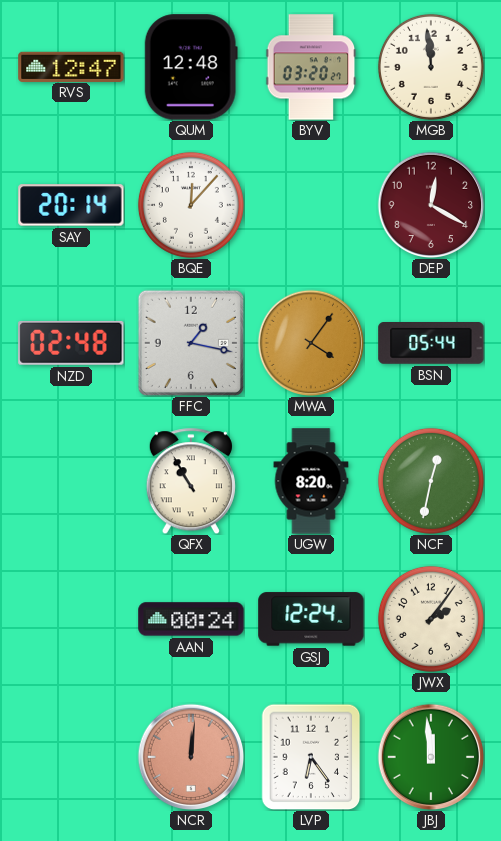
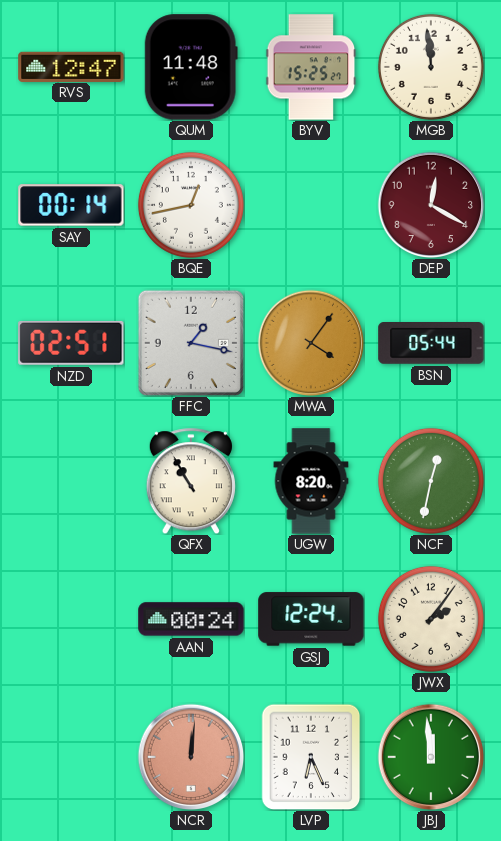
QUM: 12:48 -> 11:48
BYV: 03:20 -> 15:25
SAY: 20:14 -> 00:14
BQE: 12:07 -> 12:43
NZD: 02:48 -> 02:51
LVP: 6:24 -> 6:26
